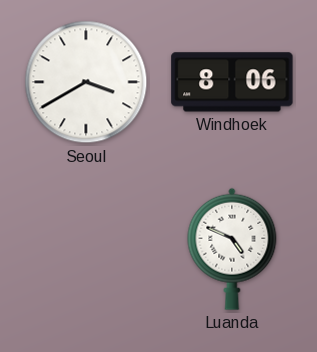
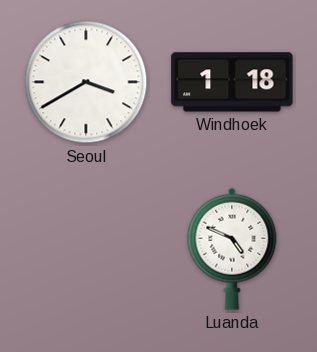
Windhoek: 8:06 -> 1:18
